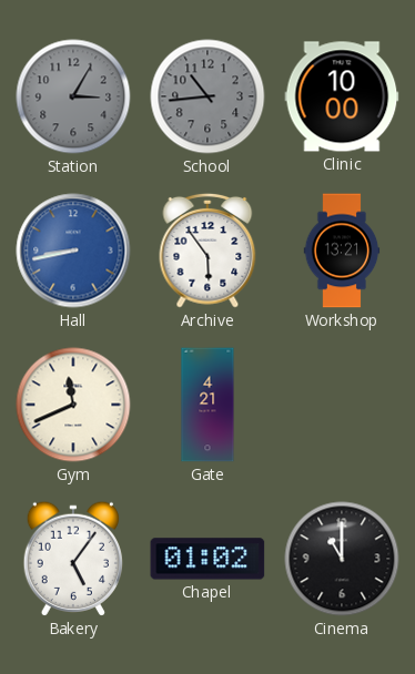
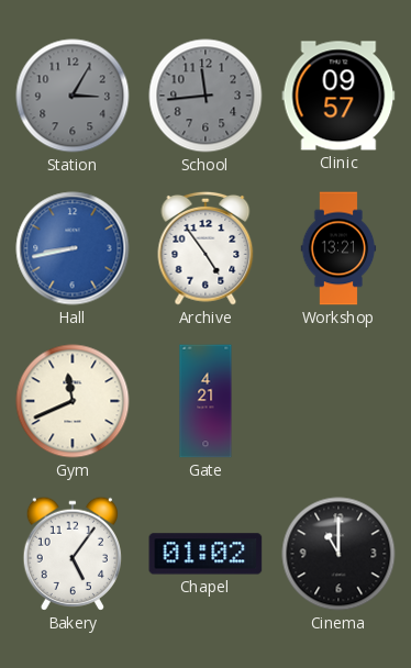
School: 10:44 -> 11:44
Clinic: 10:00 -> 09:57
Archive: 5:54 -> 4:54
